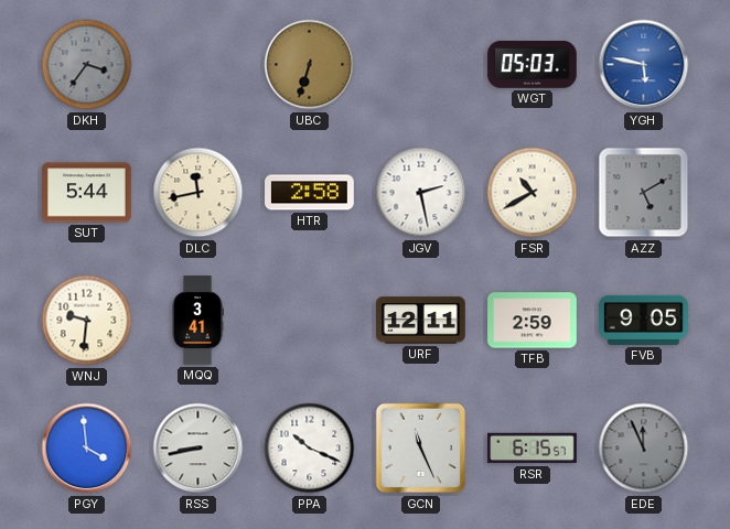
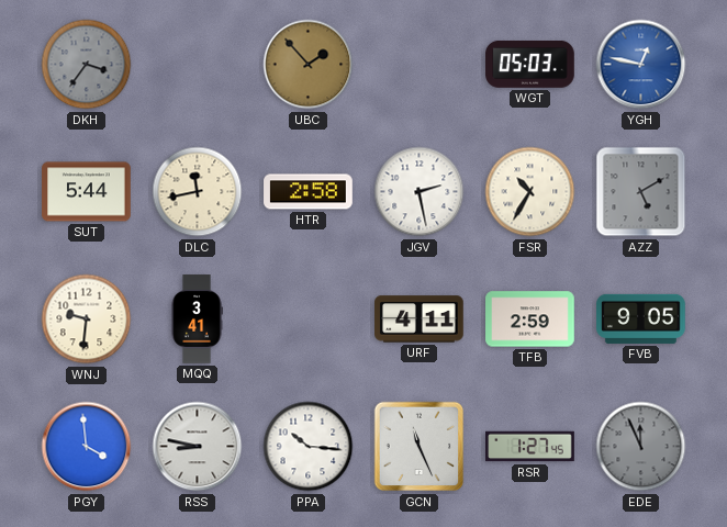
UBC: 6:33 -> 1:53
YGH: 5:47 -> 12:47
FSR: 10:40 -> 10:35
URF: 12:11 -> 4:11
RSS: 8:43 -> 8:47
PPA: 10:19 -> 10:16
RSR: 6:15 -> 1:27
